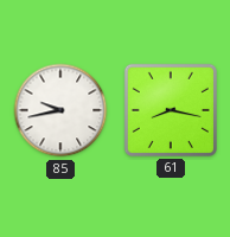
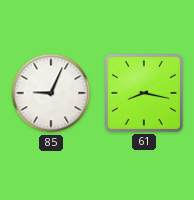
85: 9:43 -> 9:04
